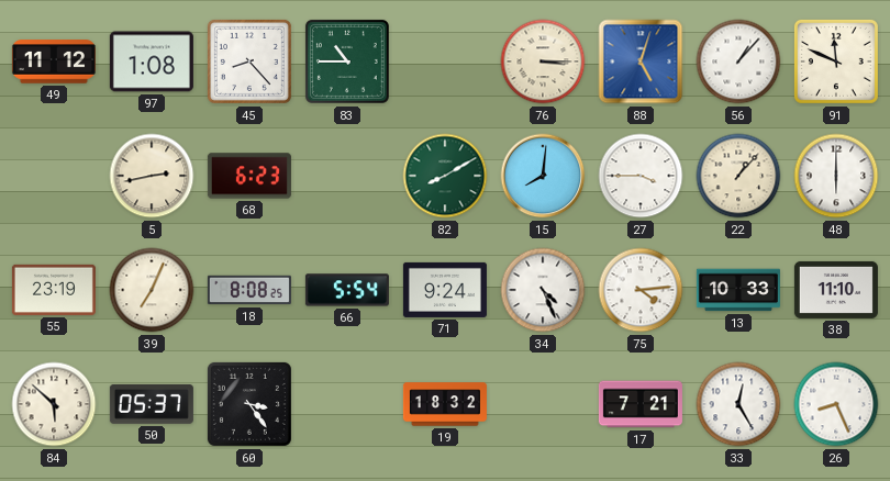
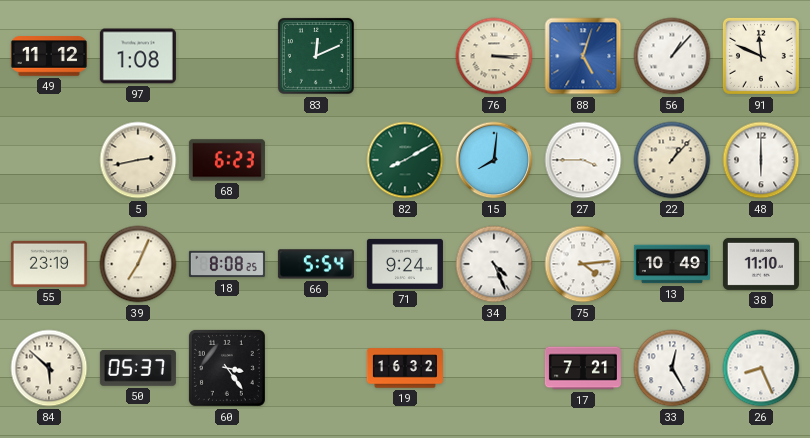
45: 8:23 -> none
83: 10:45 -> 12:11
13: 10:33 -> 10:49
19: 18:32 -> 16:32
